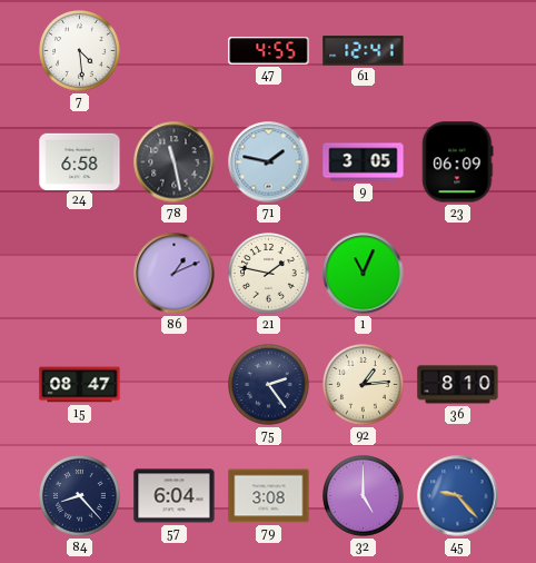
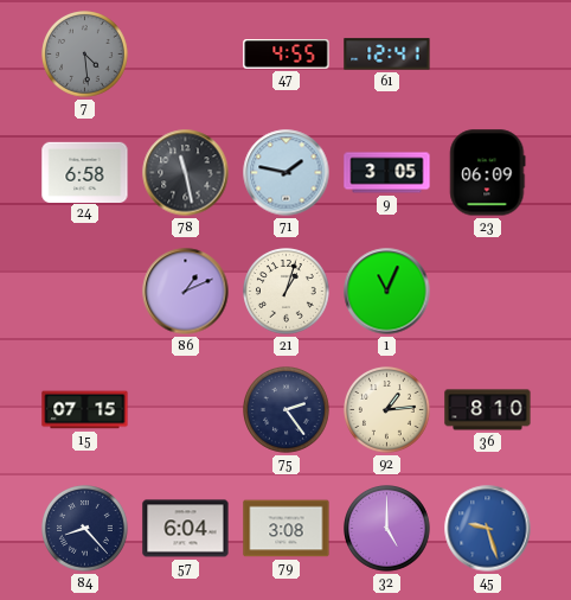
7 dial: white -> grey
21: 1:47 -> 1:03
15: 08:47 -> 07:15
45: 9:23 -> 9:27
